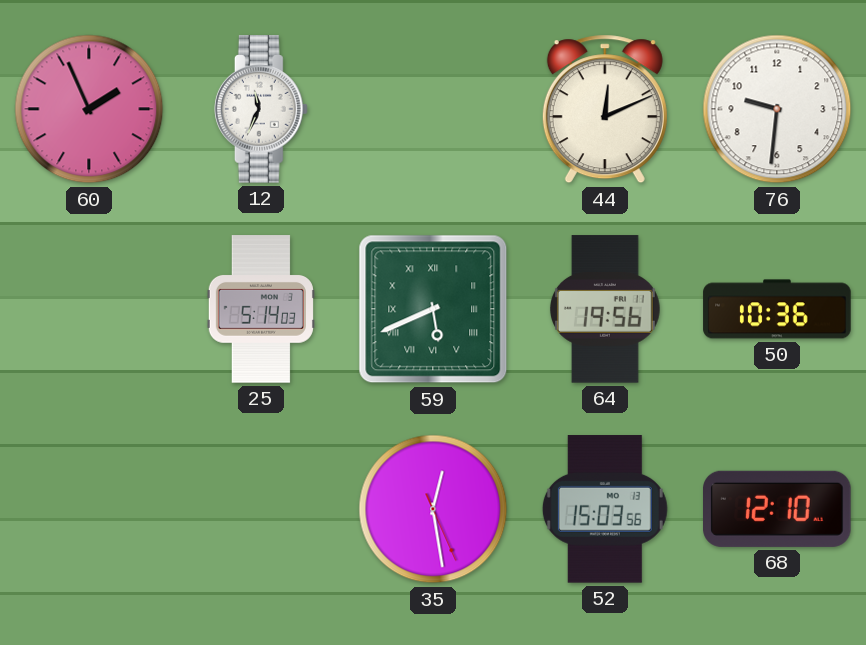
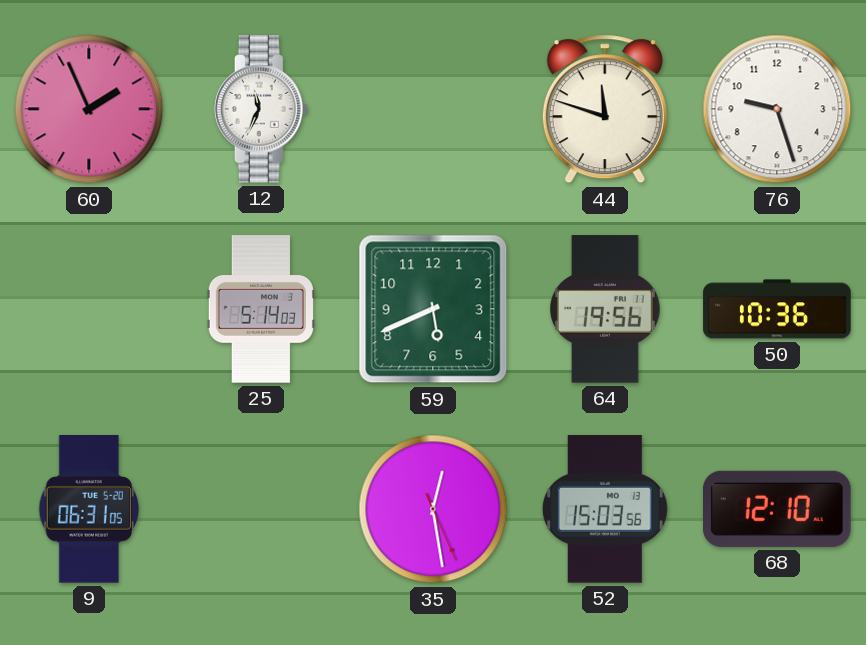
44: 12:11 -> 11:48
76: 9:31 -> 9:27
59 numerals: Roman -> Arabic
9: none -> 06:31
